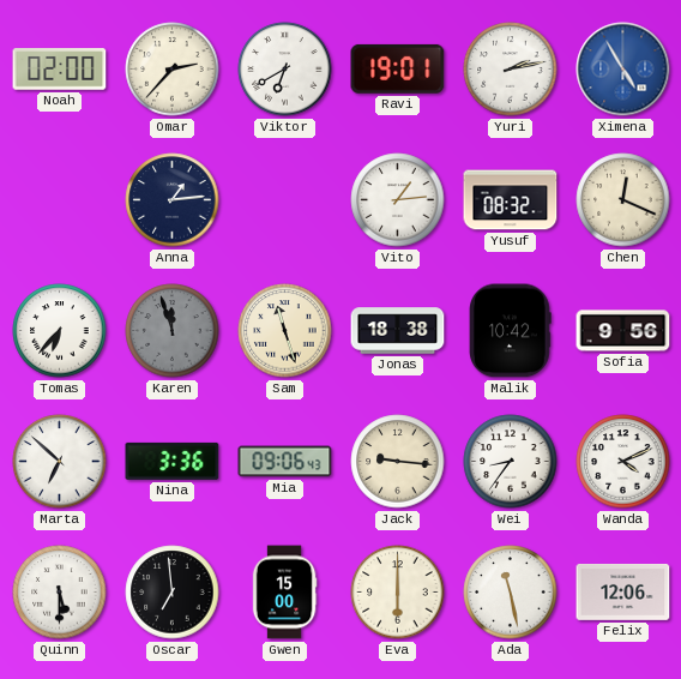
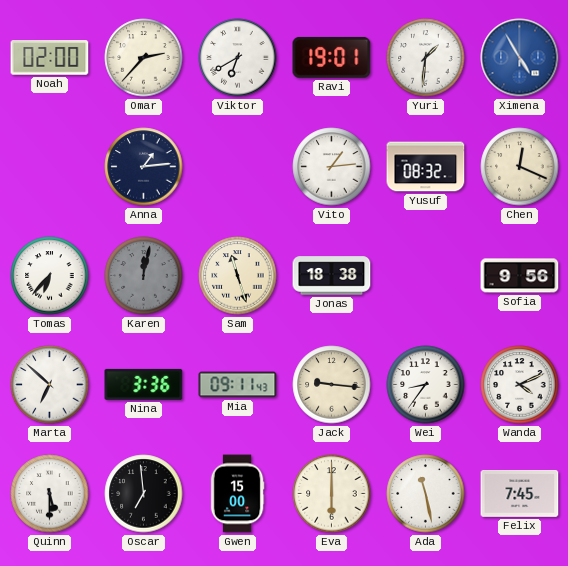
Yuri: 2:13 -> 1:31
Karen: 11:57 -> 12:02
Malik: 10:42 -> none
Mia: 09:06 -> 09:11
Felix: 12:06 -> 7:45
